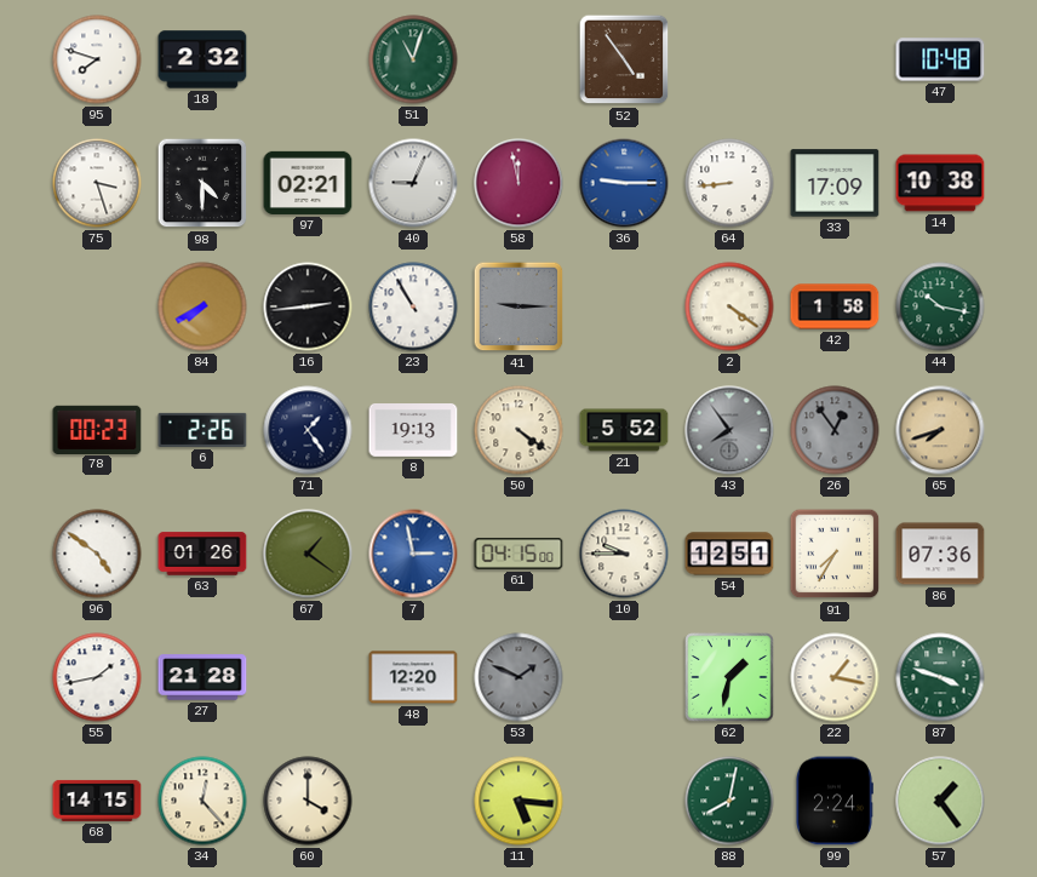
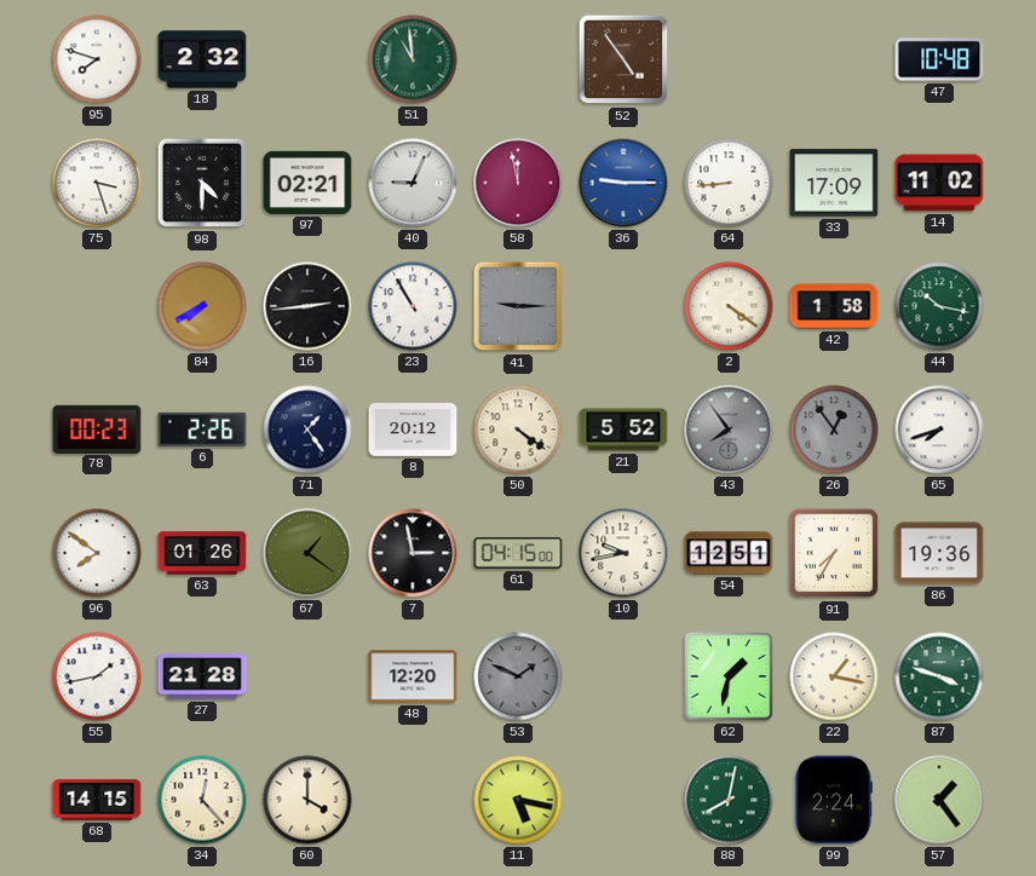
51: 11:03 -> 10:59
14: 10:38 -> 11:02
8: 19:13 -> 20:12
65 dial: champagne -> white
96: 4:51 -> 7:51
7 dial: blue -> black
10: 9:45 -> 9:43
86: 07:36 -> 19:36
11: 5:16 -> 5:17
